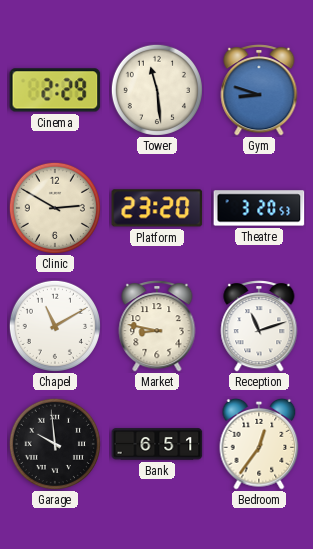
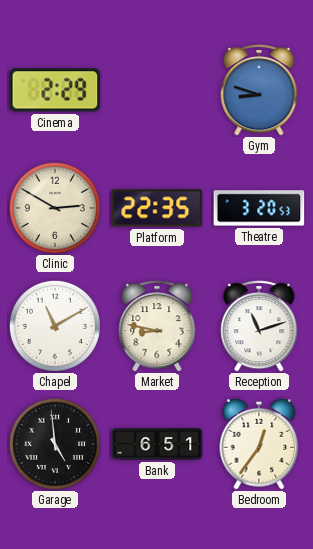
Tower: 11:29 -> none
Platform: 23:20 -> 22:35
Garage: 9:59 -> 4:59
